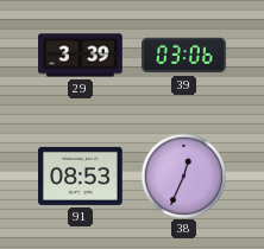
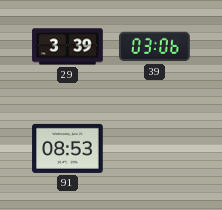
38: 12:34 -> none
